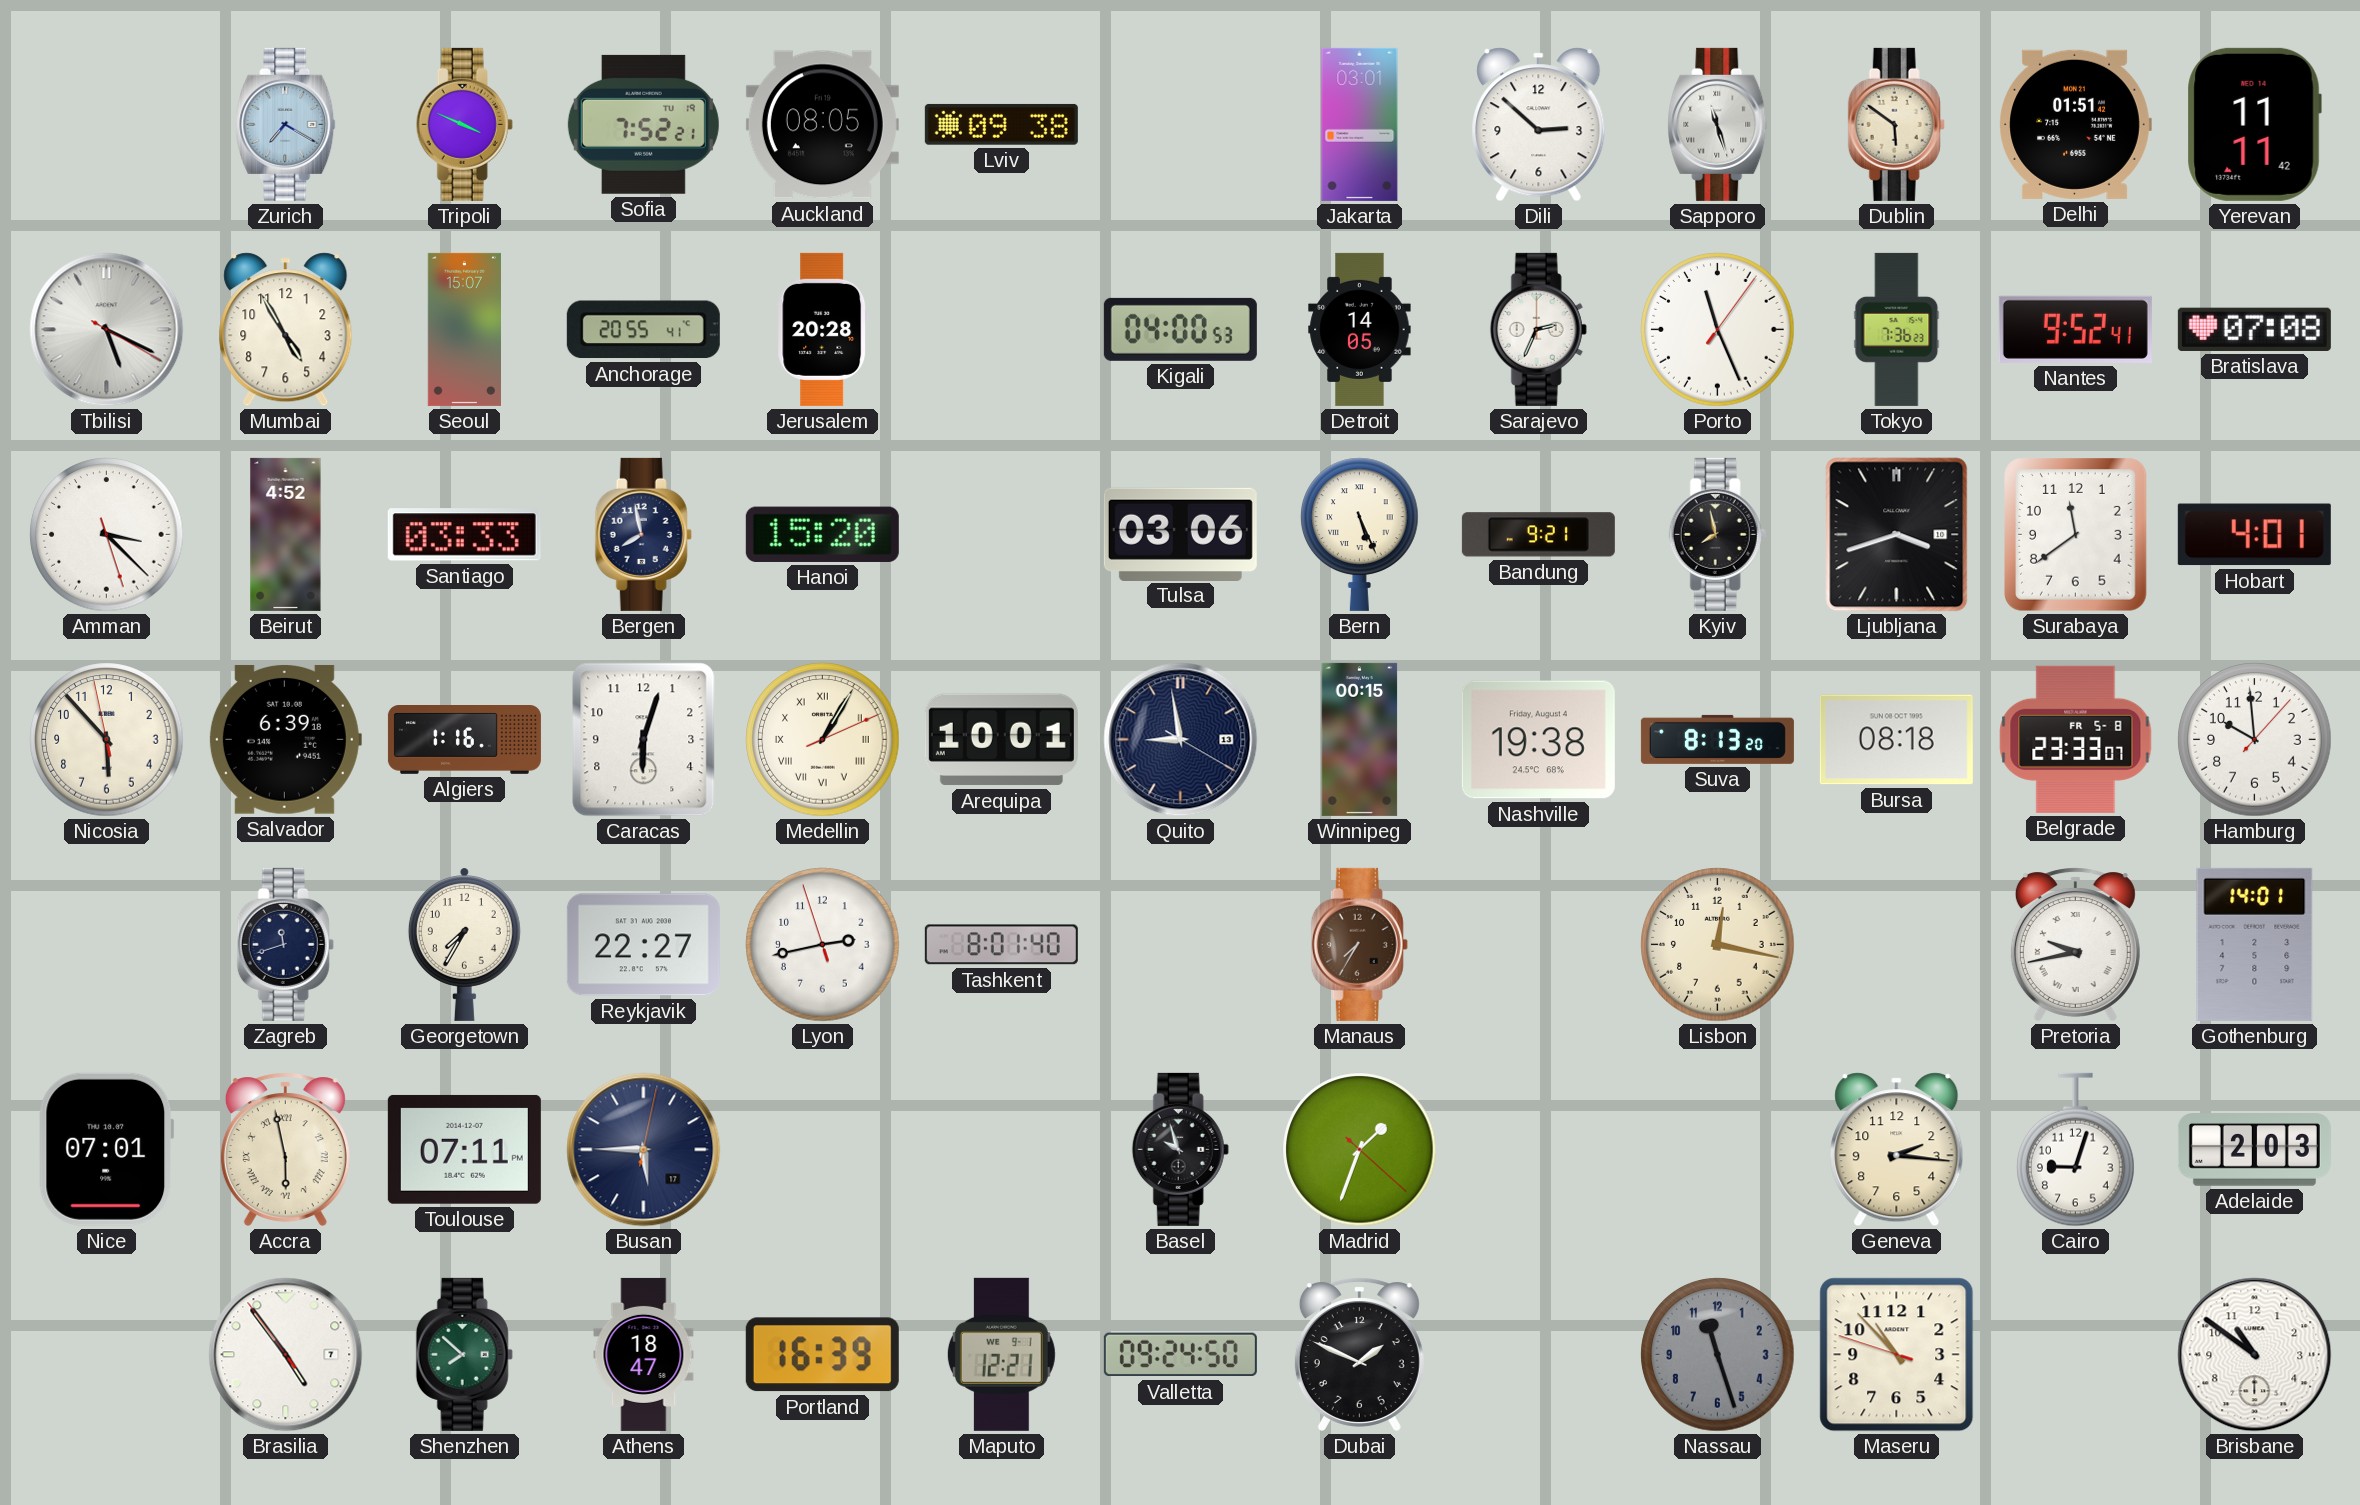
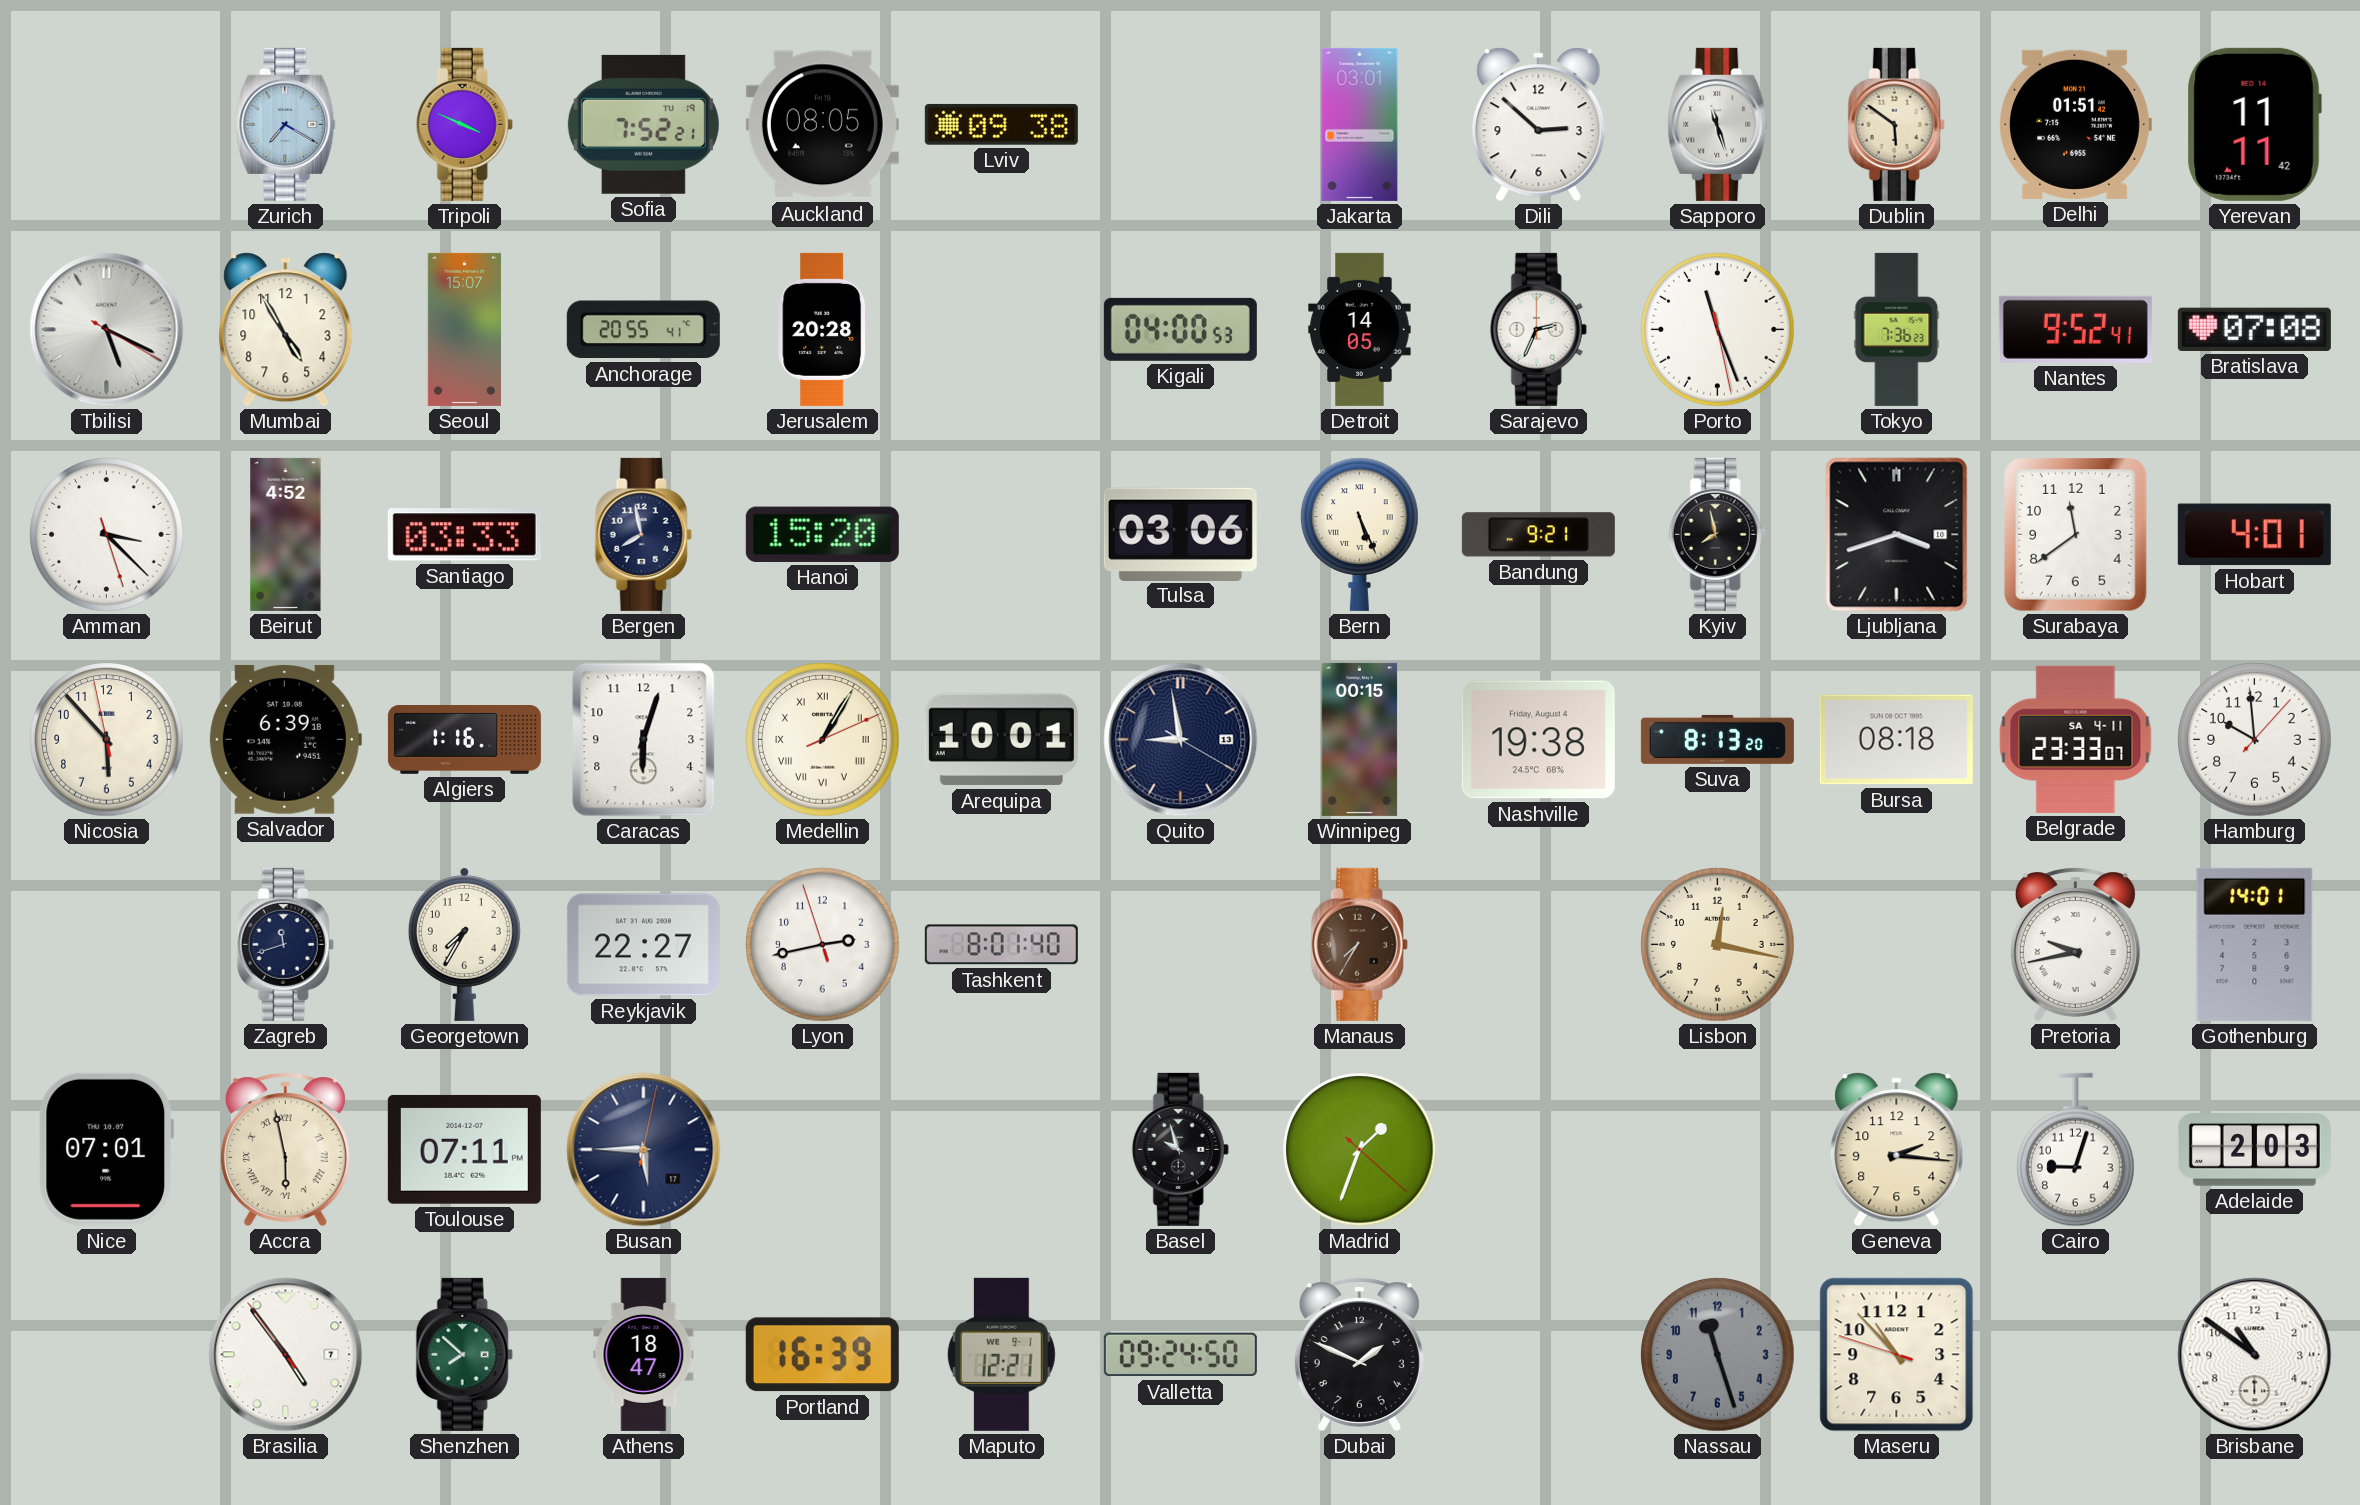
Porto: 11:26:06 -> 11:26:28
Belgrade date: FR 5-8 -> SA 4-11
